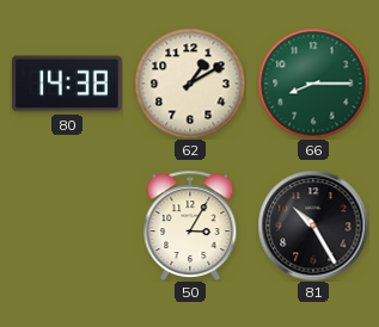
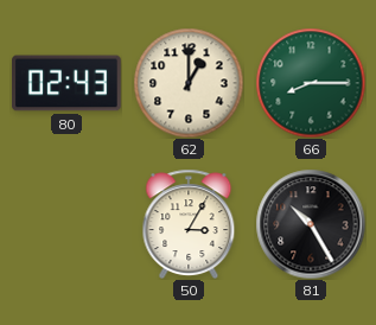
80: 14:38 -> 02:43
62: 1:10 -> 1:00
